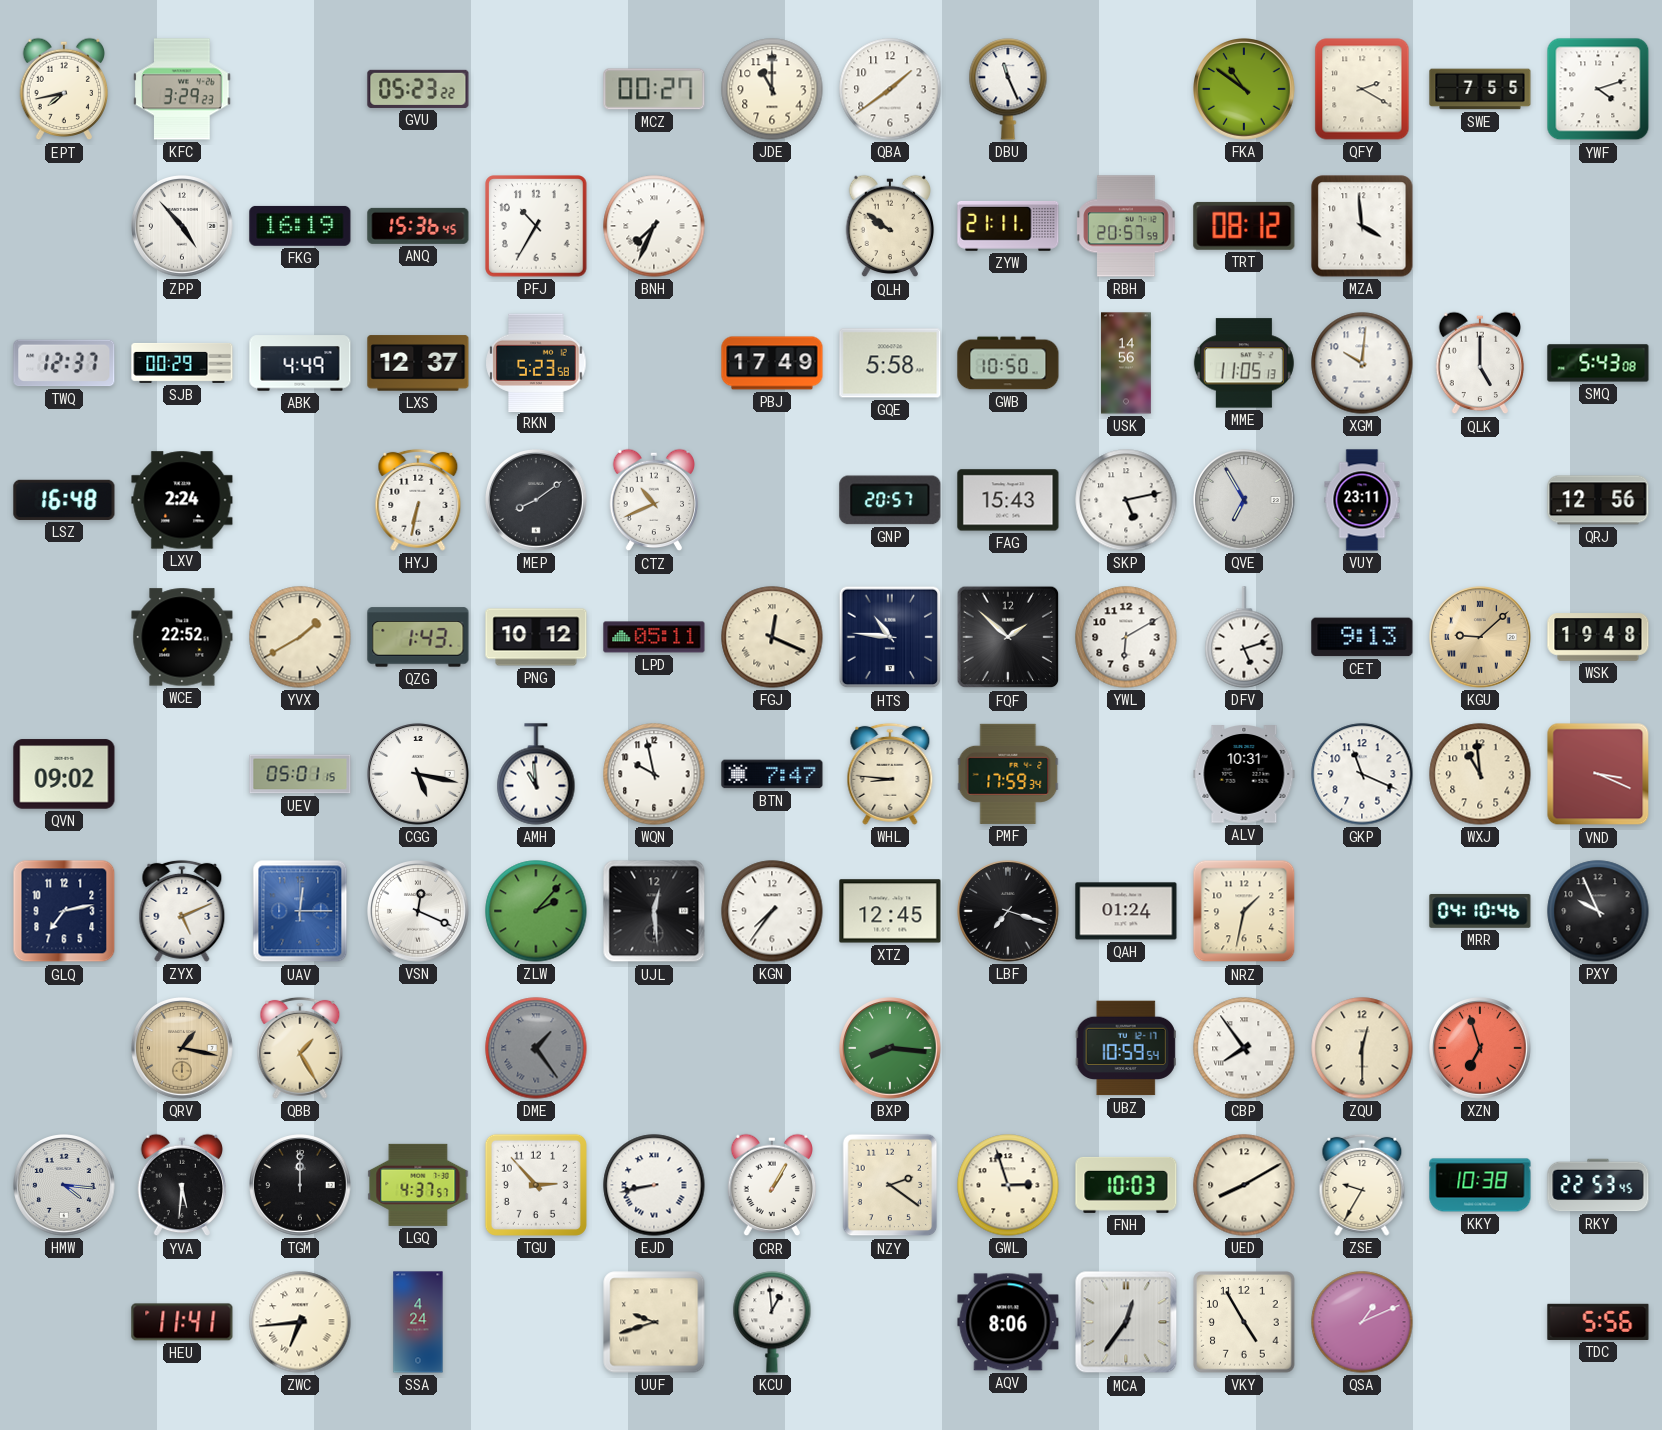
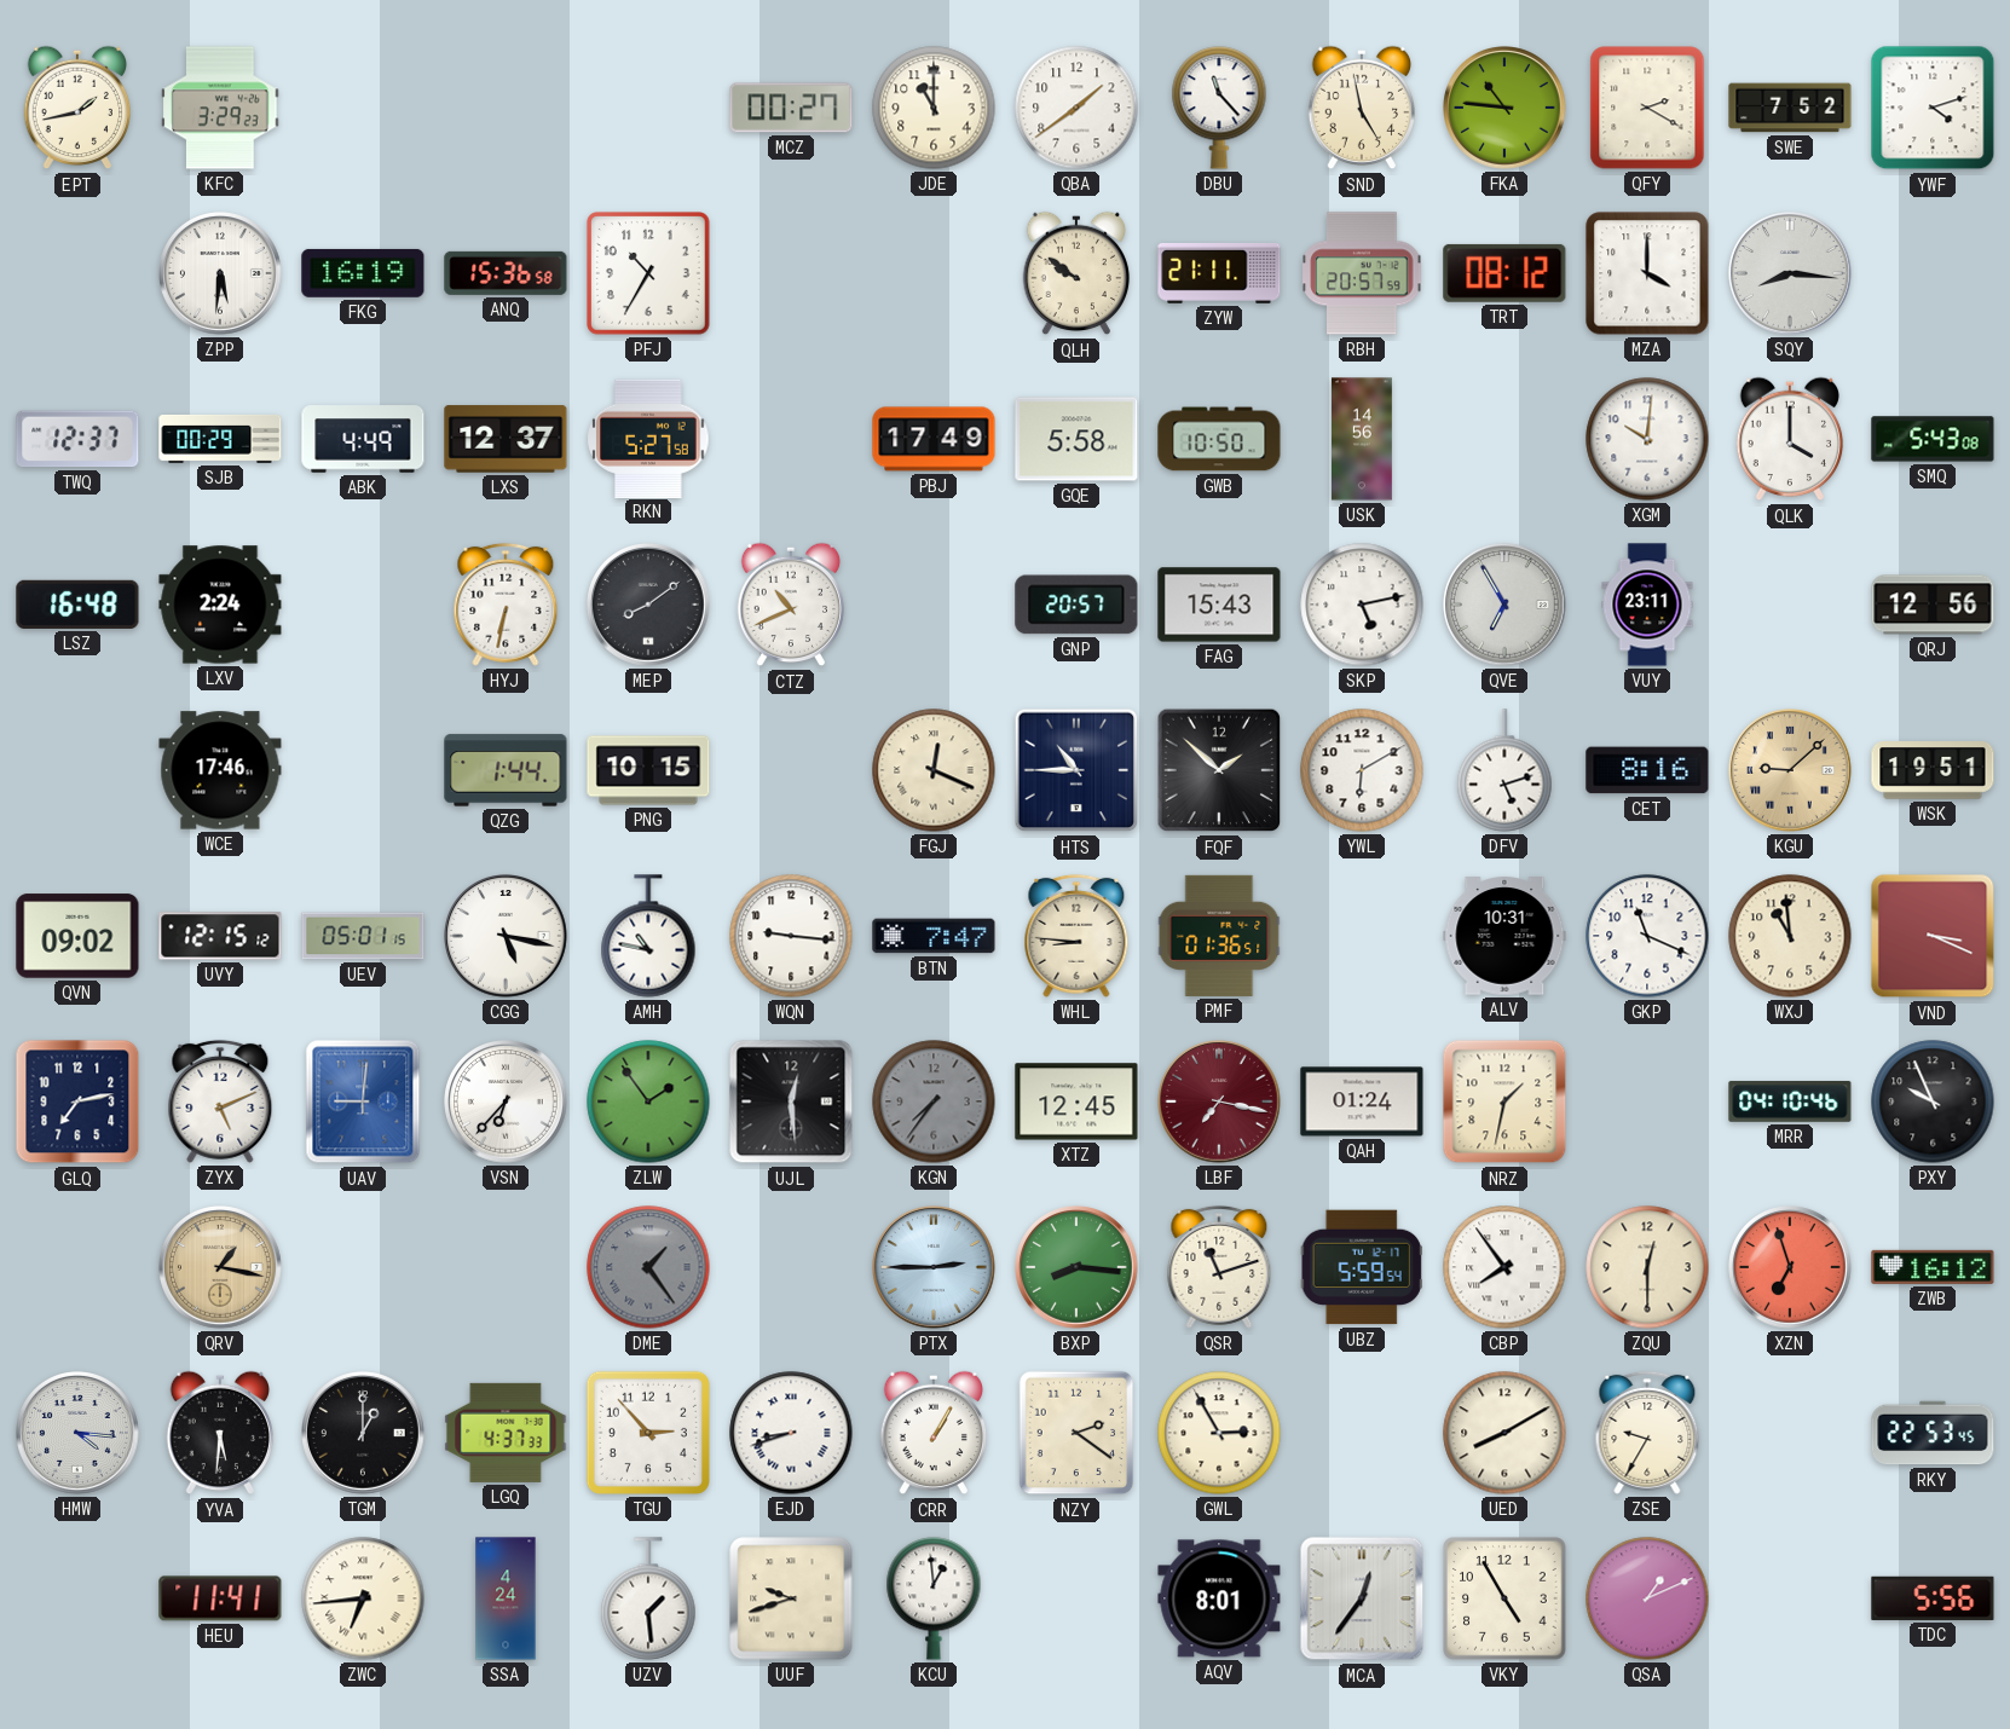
EPT: 7:43 -> 1:43
GVU: 05:23 -> none
DBU: 11:26 -> 11:23
SND: none -> 4:58
FKA: 10:51 -> 10:46
SWE: 7:55 -> 7:52
ZPP: 4:53 -> 5:31
ANQ: 15:36:45 -> 15:36:58
BNH: 7:34 -> none
MZA: 3:59 -> 4:00
SQY: none -> 8:16
RKN: 5:23 -> 5:27
MME: 11:05 -> none
QLK: 5:00 -> 4:00
WCE: 22:52 -> 17:46
YVX: 1:40 -> none
QZG: 1:43 -> 1:44
PNG: 10:12 -> 10:15
LPD: 05:11 -> none
HTS: 10:46 -> 10:45
CET: 9:13 -> 8:16
WSK: 19:48 -> 19:51
UVY: none -> 12:15
AMH: 10:59 -> 10:47
WQN: 9:58 -> 9:16
PMF: 17:59 -> 01:36
UAV: 12:15 -> 9:01
VSN: 12:19 -> 6:37
ZLW: 2:07 -> 1:54
KGN dial: white -> grey
LBF: 7:18 -> 7:17
LBF dial: black -> burgundy
QBB: 1:25 -> none
PTX: none -> 2:45
QSR: none -> 11:12
UBZ: 10:59 -> 5:59
ZWB: none -> 16:12
TGM: 12:00 -> 1:00
LGQ: 4:37:57 -> 4:37:33
EJD: 8:43 -> 8:42
GWL: 2:57 -> 2:55
FNH: 10:03 -> none
KKY: 10:38 -> none
UZV: none -> 1:29
AQV: 8:06 -> 8:01
